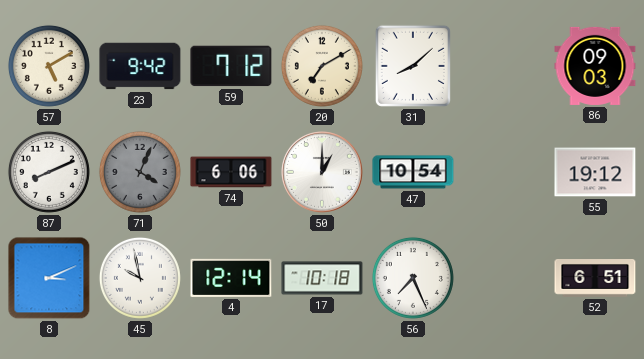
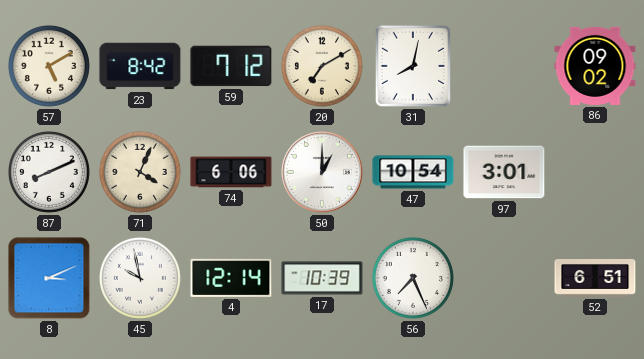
23: 9:42 -> 8:42
31: 8:08 -> 8:02
86: 09:03 -> 09:02
71 dial: grey -> cream
97: none -> 3:01
55: 19:12 -> none
17: 10:18 -> 10:39
